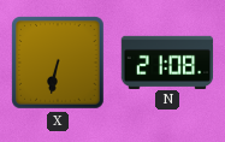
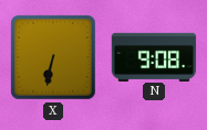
N: 21:08 -> 9:08
